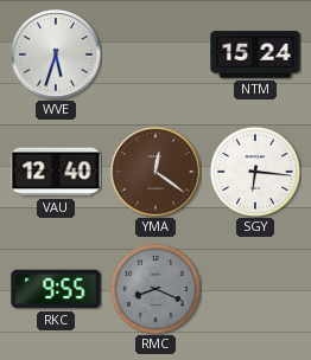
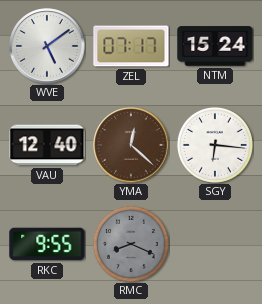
WVE: 5:33 -> 5:09
ZEL: none -> 07:17
YMA: 12:21 -> 12:22
